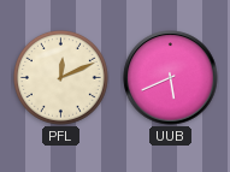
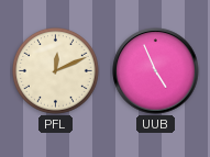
UUB: 5:41 -> 4:56
